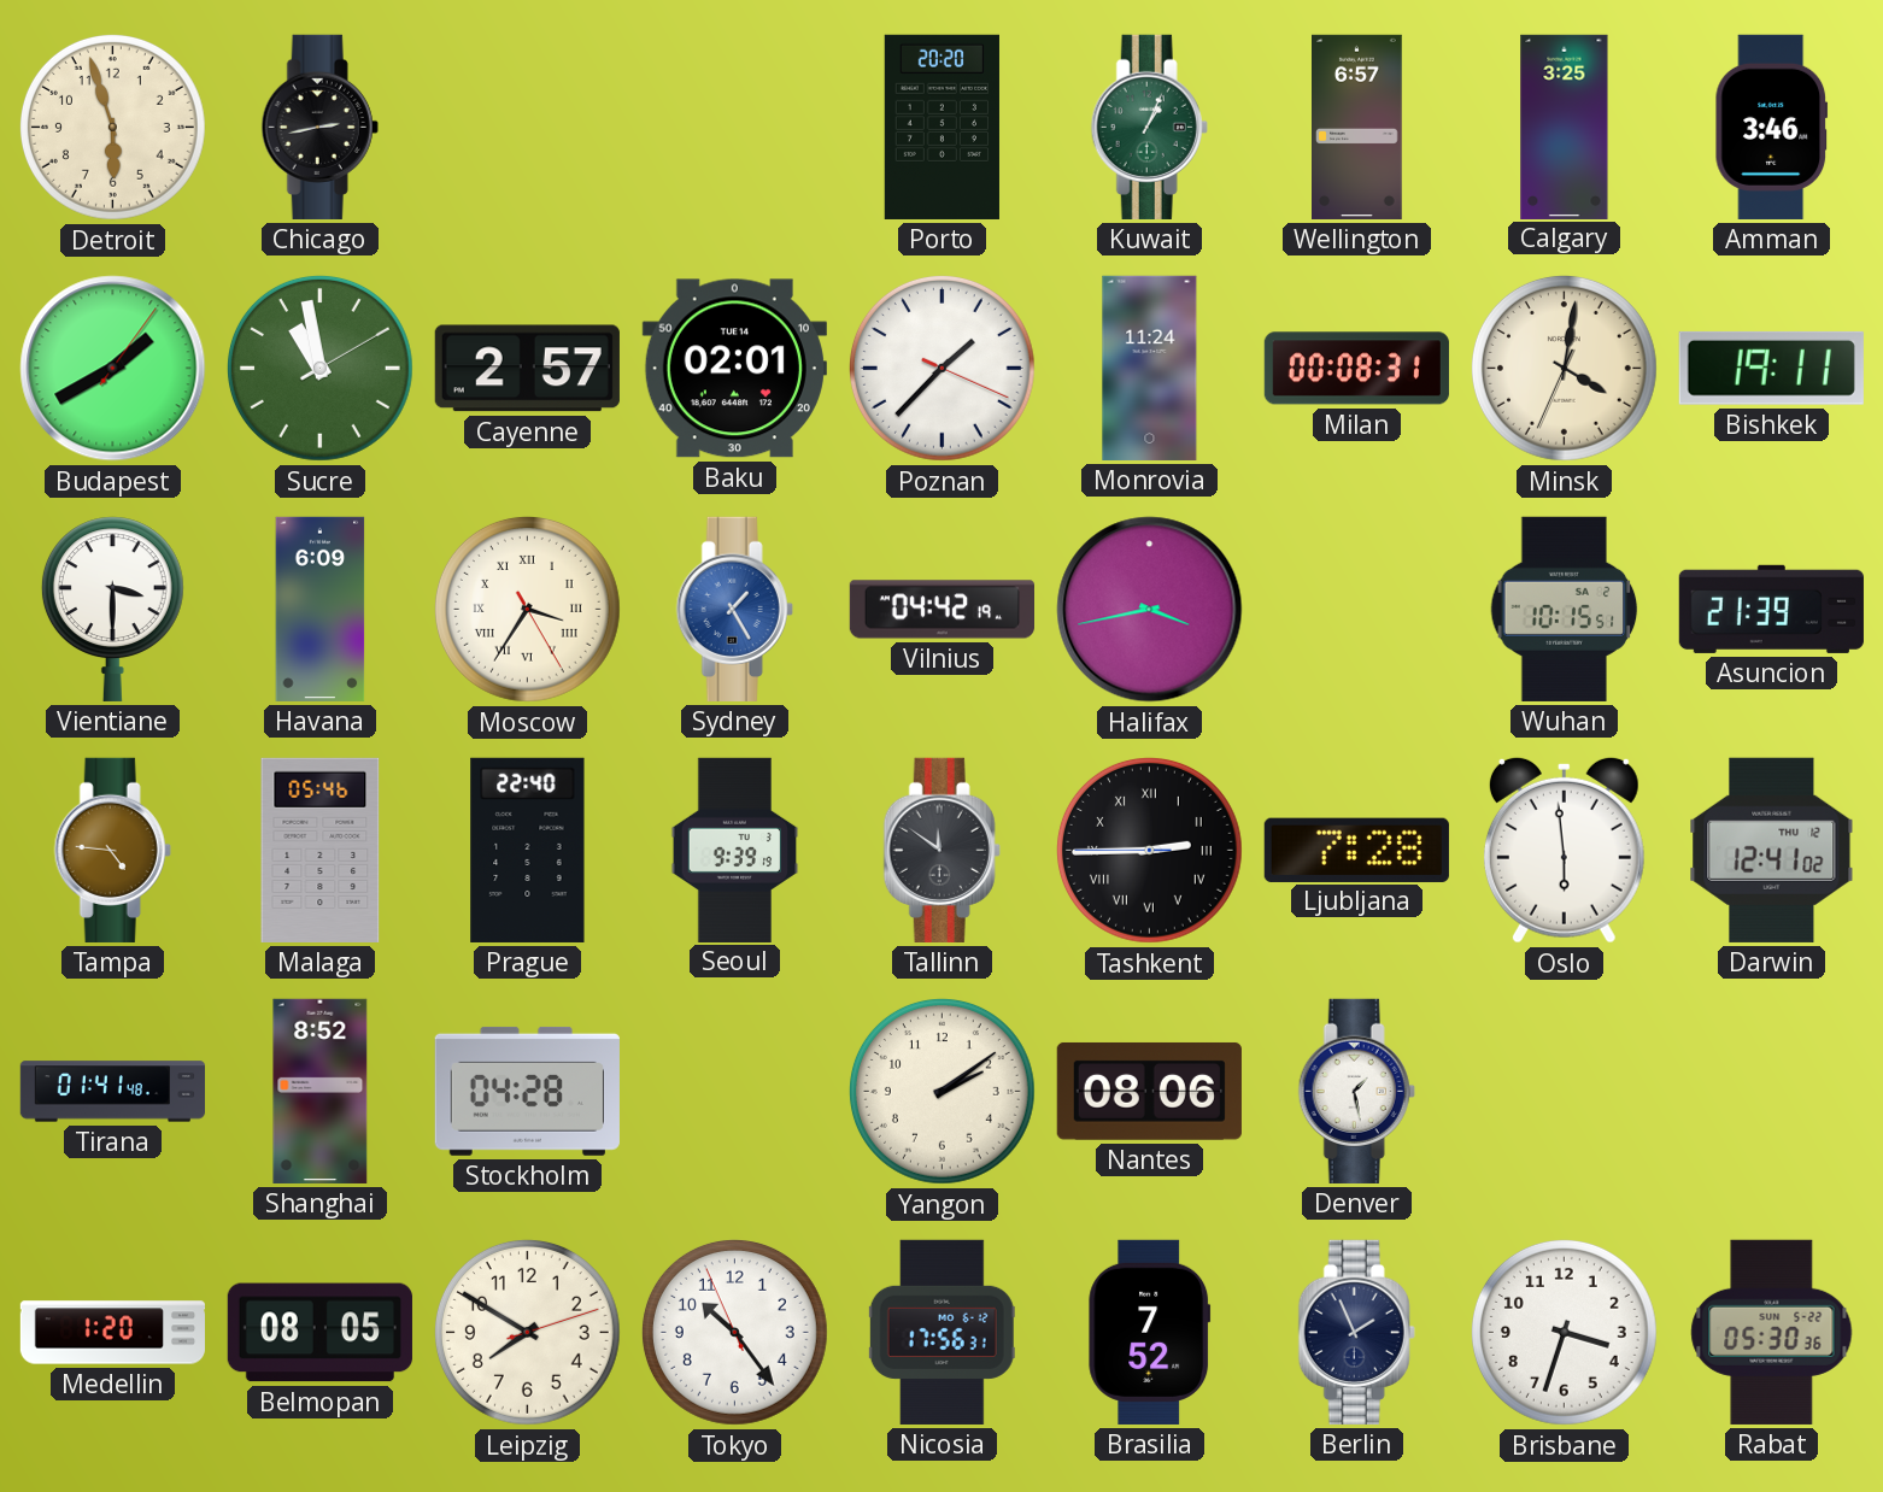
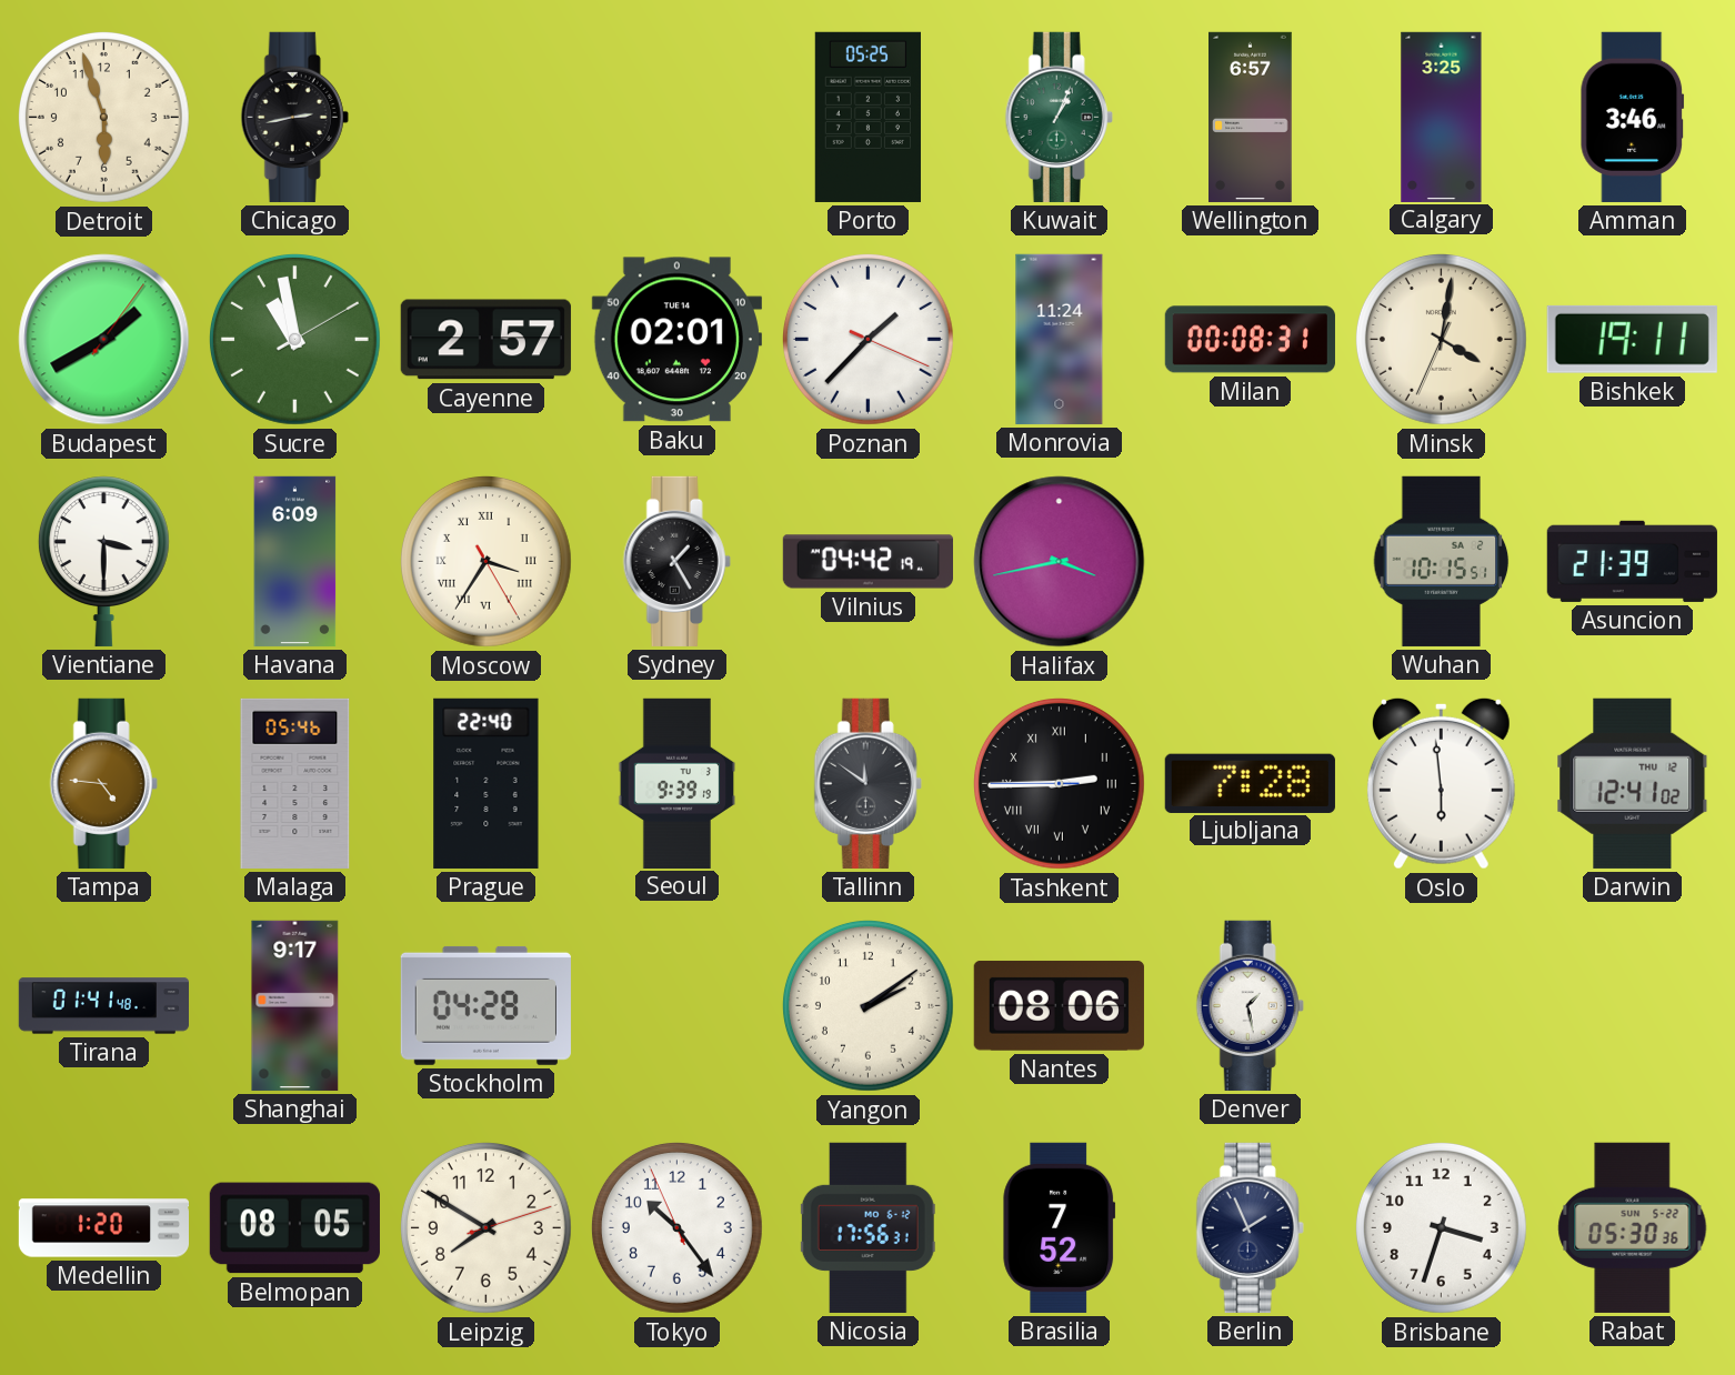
Porto: 20:20 -> 05:25
Sydney dial: blue -> black
Shanghai: 8:52 -> 9:17
